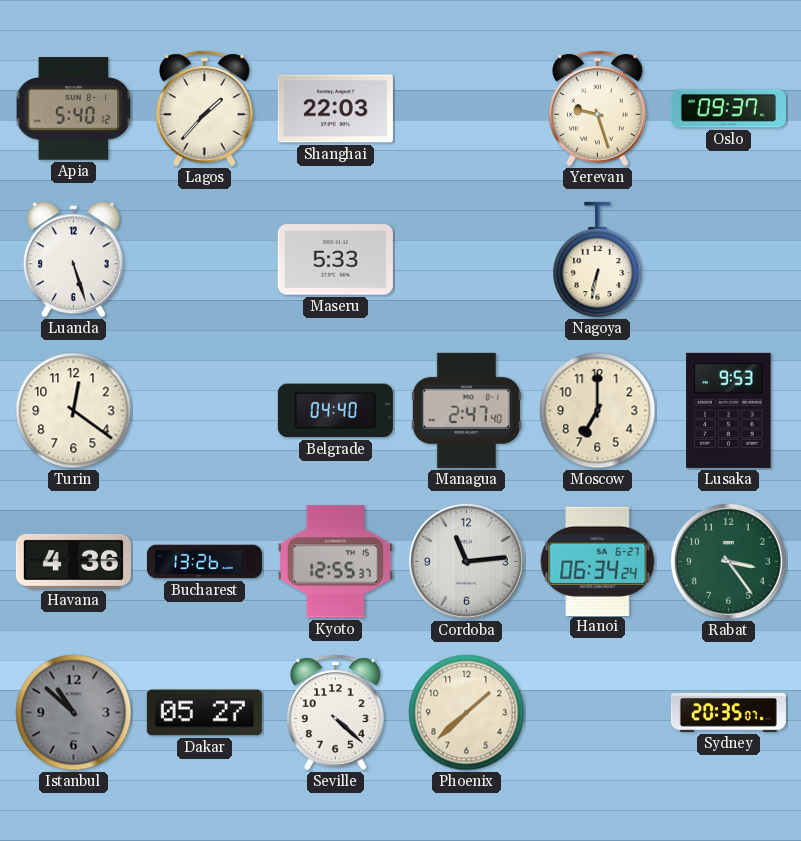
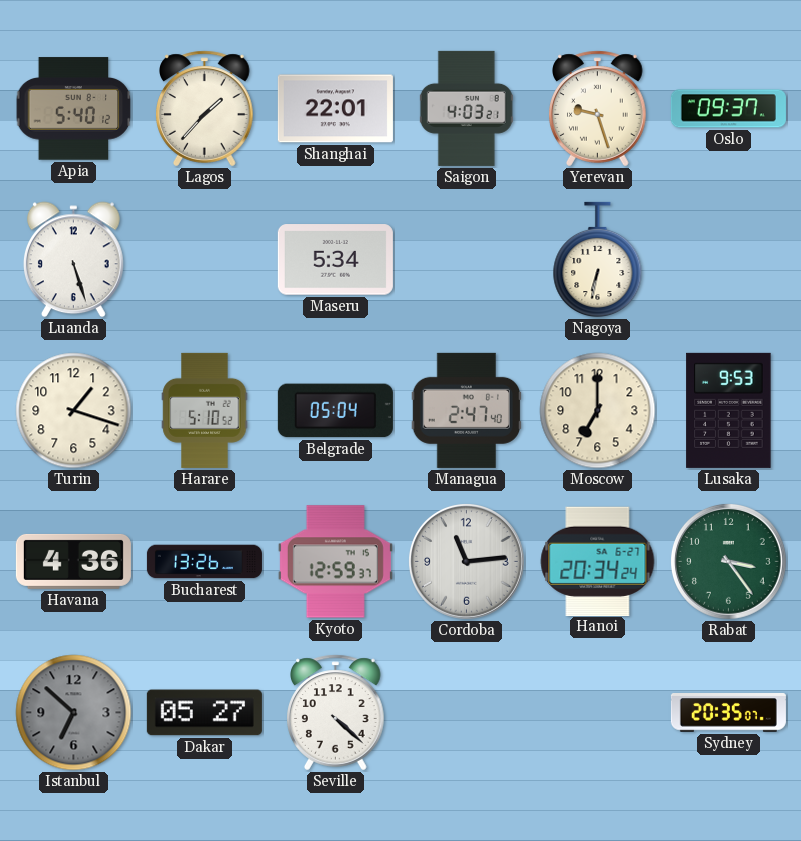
Shanghai: 22:03 -> 22:01
Saigon: none -> 4:03
Maseru: 5:33 -> 5:34
Turin: 12:21 -> 1:18
Harare: none -> 5:10
Belgrade: 04:40 -> 05:04
Kyoto: 12:55 -> 12:59
Hanoi: 06:34 -> 20:34
Istanbul: 10:52 -> 6:52
Phoenix: 1:38 -> none
